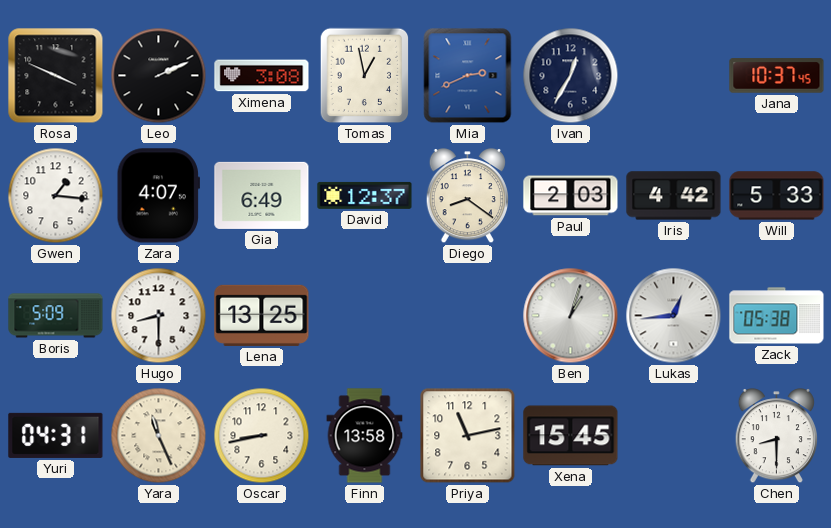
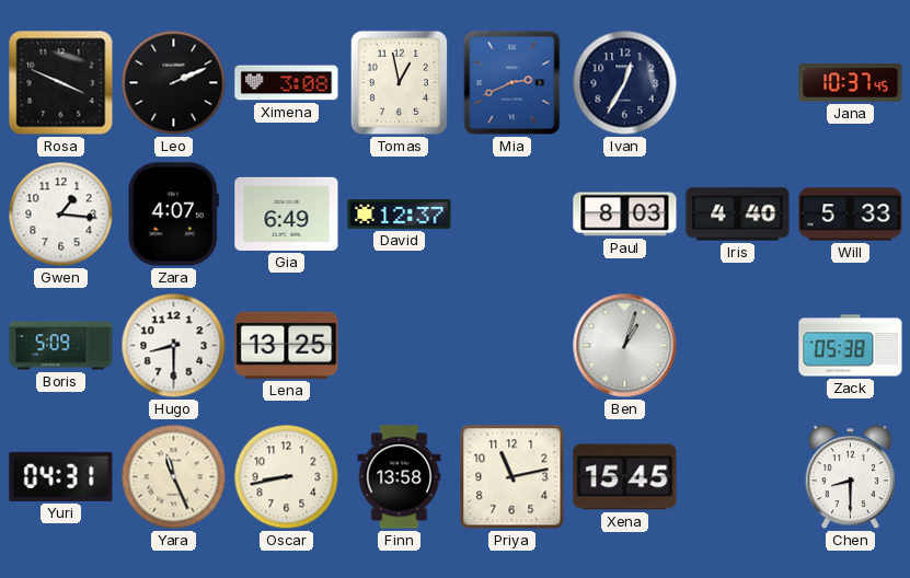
Diego: 8:21 -> none
Paul: 2:03 -> 8:03
Iris: 4:42 -> 4:40
Lukas: 12:44 -> none
